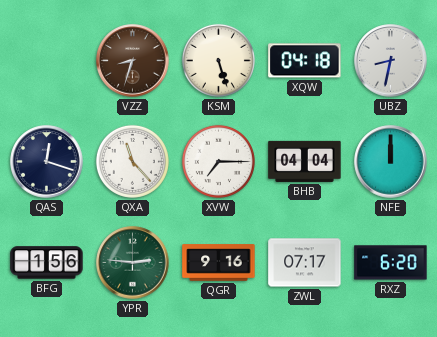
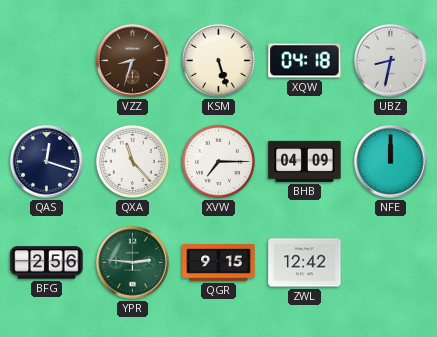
BHB: 04:04 -> 04:09
BFG: 1:56 -> 2:56
QGR: 9:16 -> 9:15
ZWL: 07:17 -> 12:42
RXZ: 6:20 -> none
